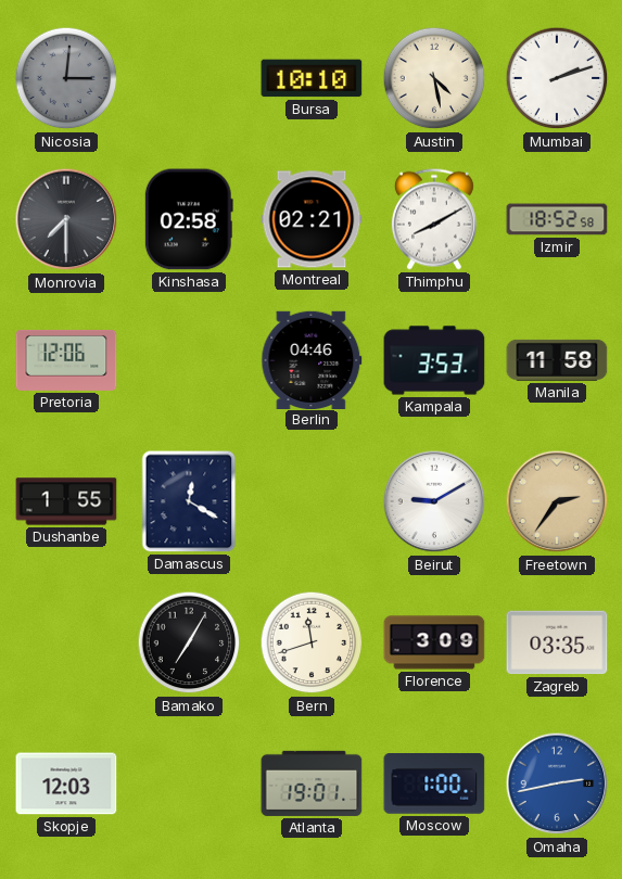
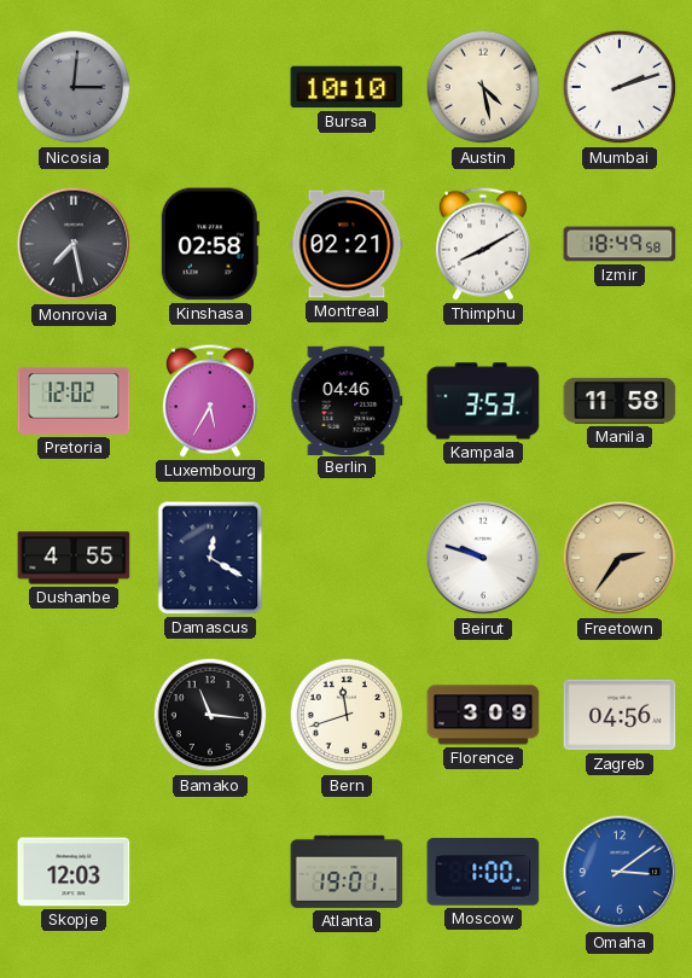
Monrovia: 7:30 -> 7:28
Izmir: 18:52 -> 18:49
Pretoria: 12:06 -> 12:02
Luxembourg: none -> 5:35
Dushanbe: 1:55 -> 4:55
Beirut: 9:10 -> 9:48
Bamako: 7:05 -> 11:16
Zagreb: 03:35 -> 04:56
Omaha: 2:43 -> 3:09
